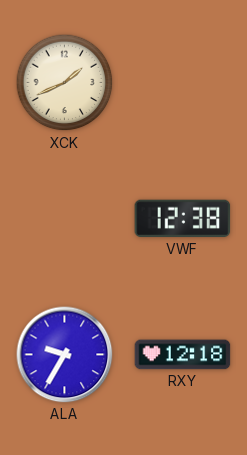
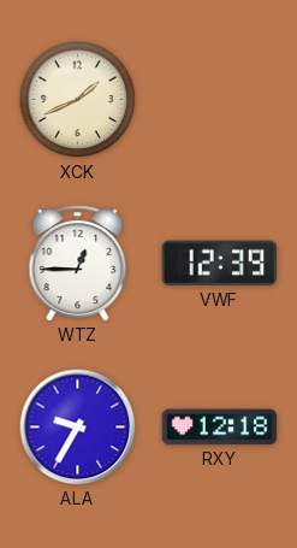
WTZ: none -> 12:45
VWF: 12:38 -> 12:39
